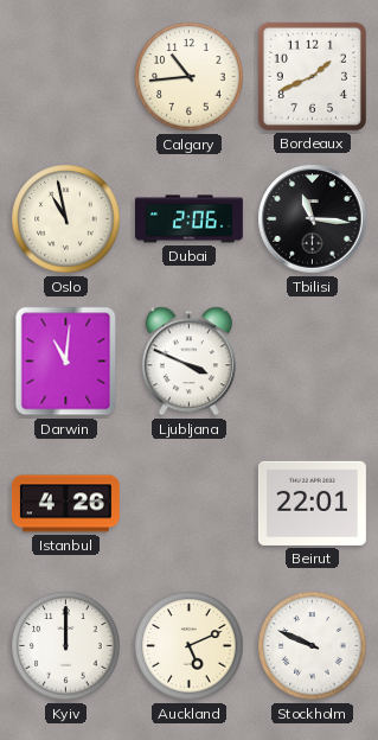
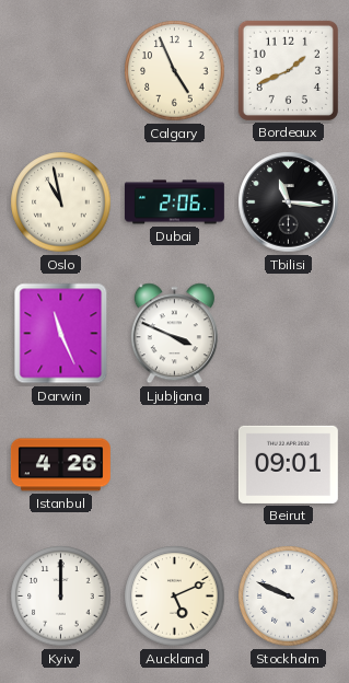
Calgary: 10:44 -> 4:56
Darwin: 11:01 -> 11:26
Beirut: 22:01 -> 09:01
